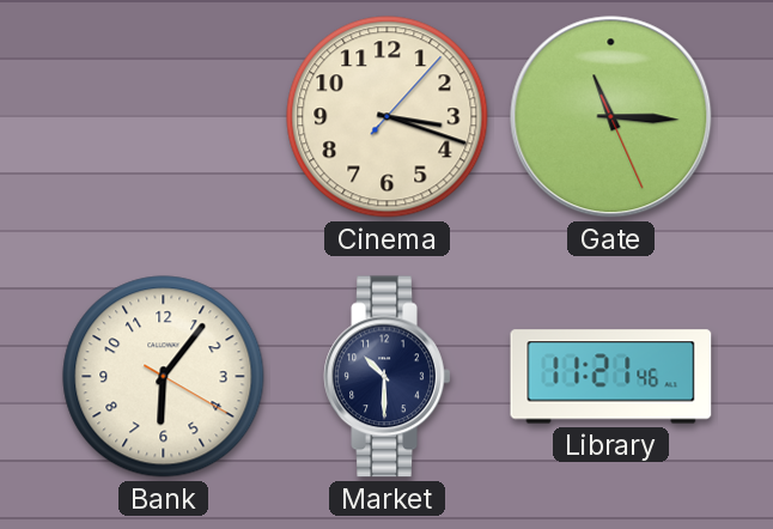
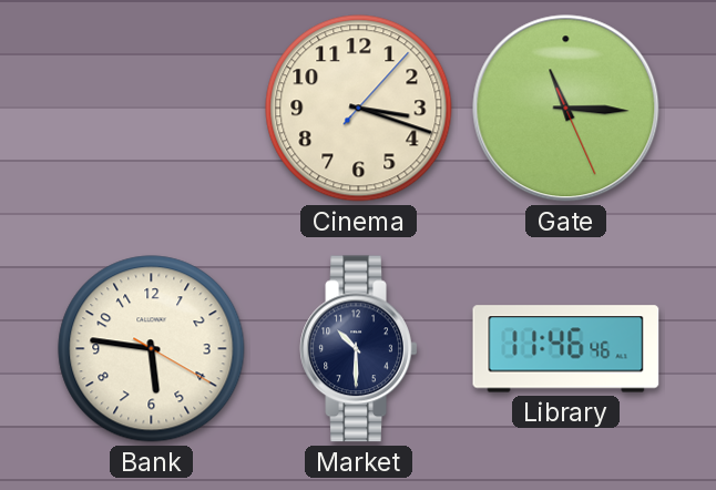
Bank: 6:06 -> 5:46
Library: 11:21 -> 11:46
